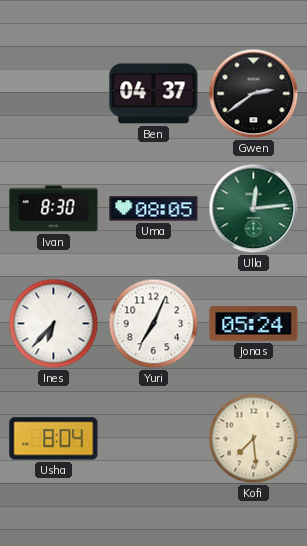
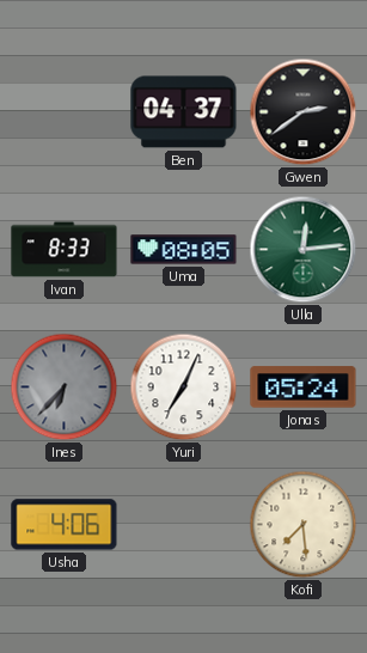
Ivan: 8:30 -> 8:33
Ines dial: white -> grey
Usha: 8:04 -> 4:06
